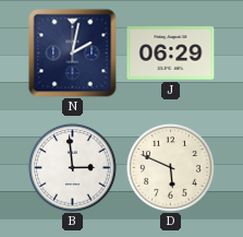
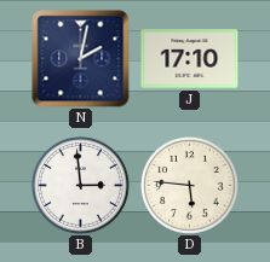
J: 06:29 -> 17:10
D: 5:49 -> 5:46
